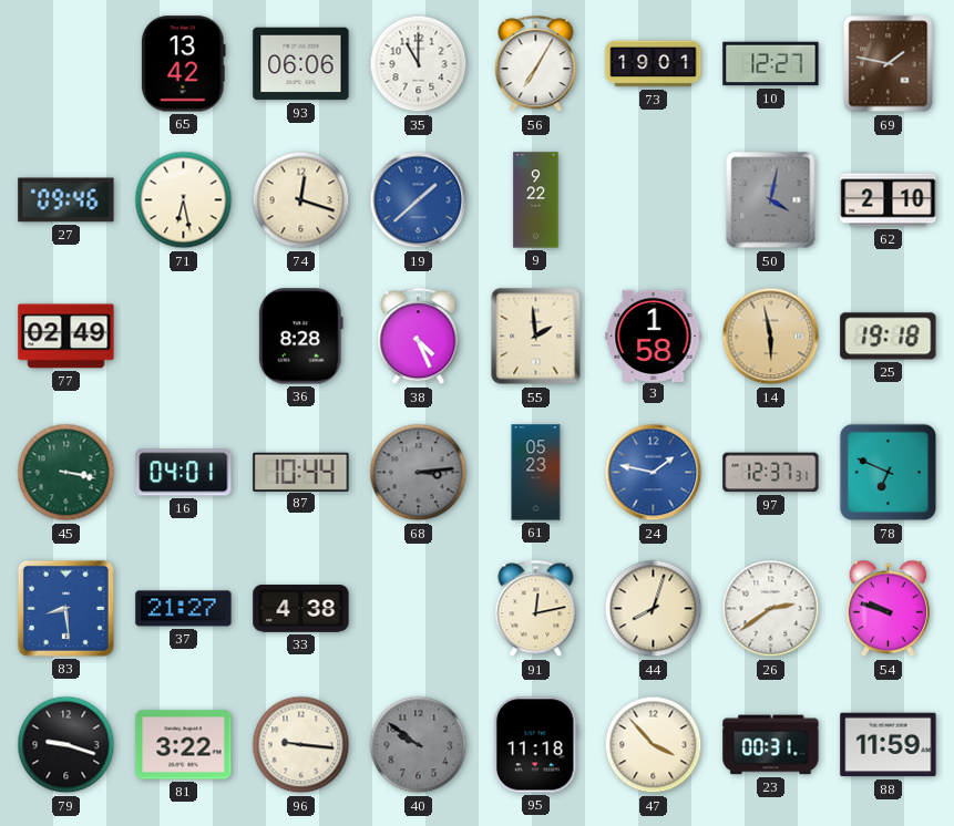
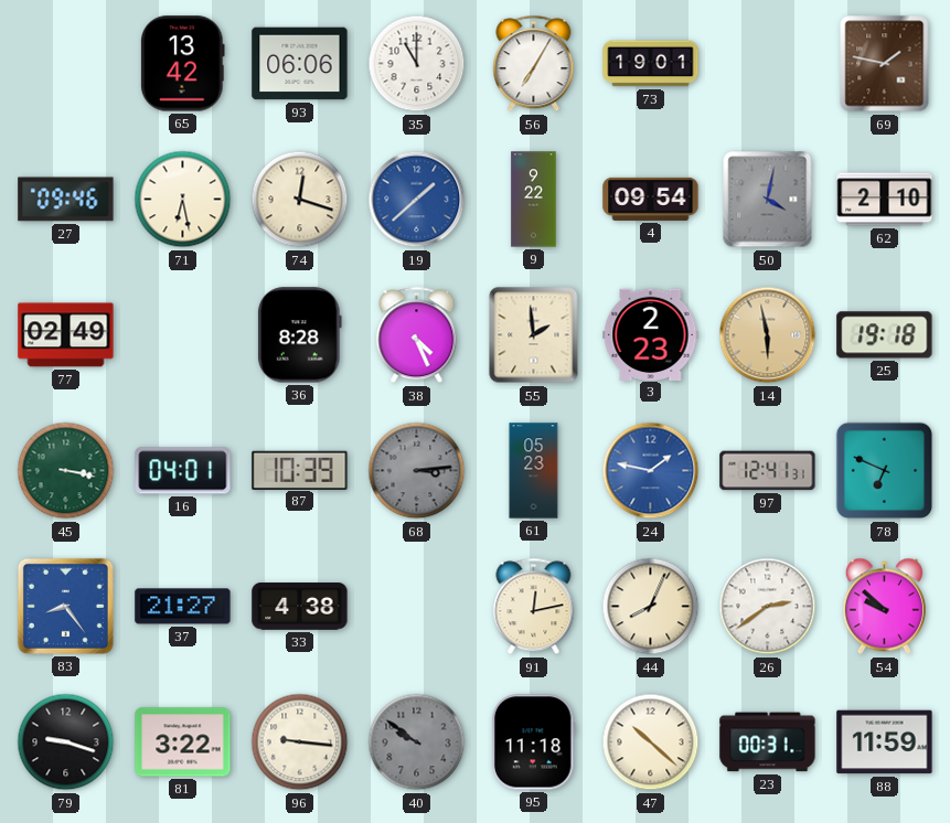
10: 12:27 -> none
4: none -> 09:54
3: 1:58 -> 2:23
87: 10:44 -> 10:39
97: 12:37 -> 12:41
83: 8:29 -> 8:24
44: 8:03 -> 8:04
54: 9:48 -> 9:52
47: 3:53 -> 10:22
